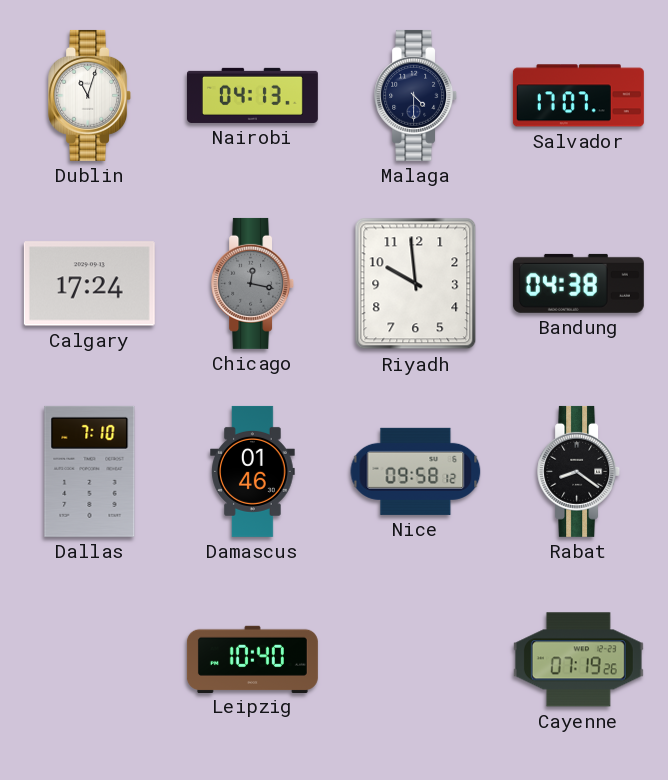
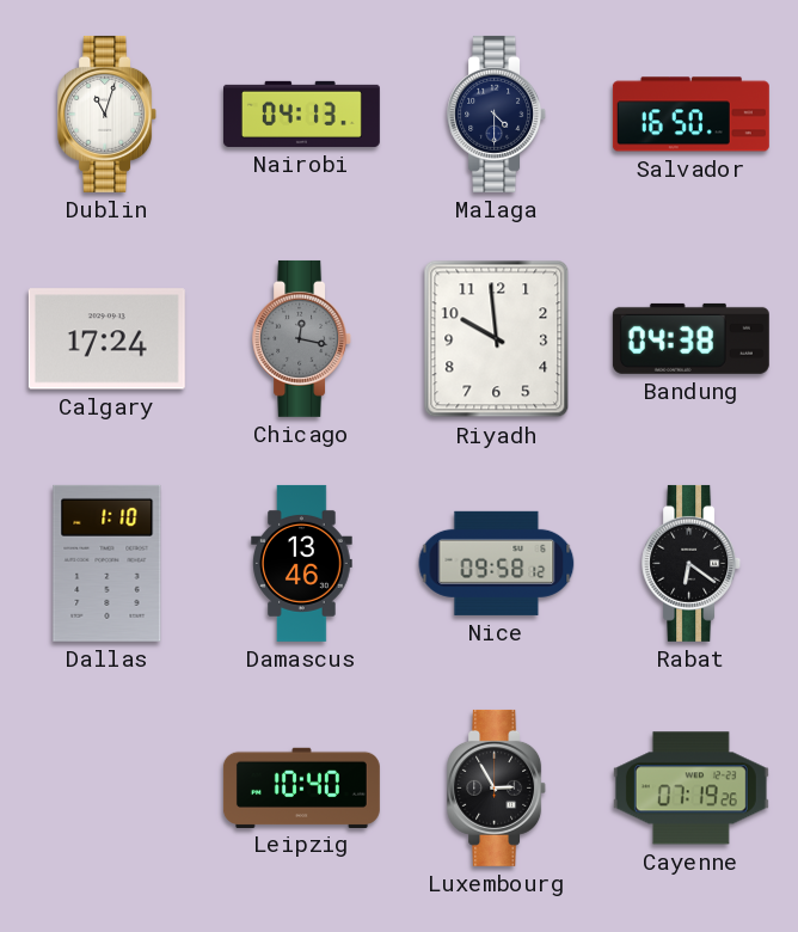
Salvador: 17:07 -> 16:50
Dallas: 7:10 -> 1:10
Damascus: 01:46 -> 13:46
Rabat: 8:21 -> 6:21
Luxembourg: none -> 2:55
